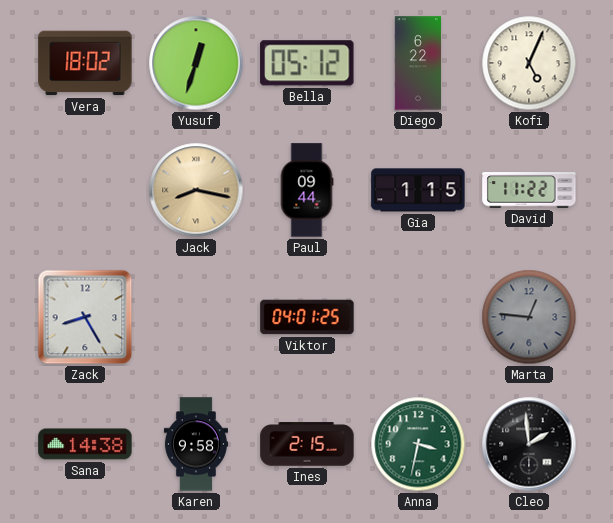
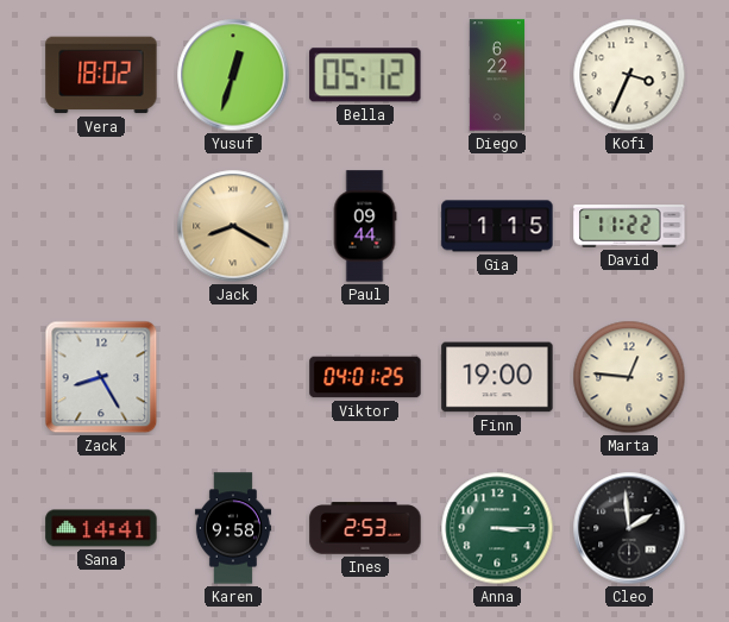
Kofi: 5:04 -> 3:34
Jack: 8:17 -> 8:20
Finn: none -> 19:00
Marta dial: grey -> cream
Sana: 14:38 -> 14:41
Ines: 2:15 -> 2:53
Anna: 3:32 -> 3:15
